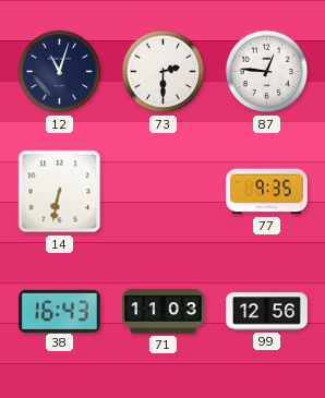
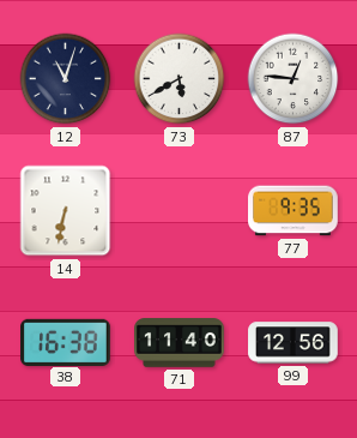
73: 2:30 -> 5:40
38: 16:43 -> 16:38
71: 11:03 -> 11:40
